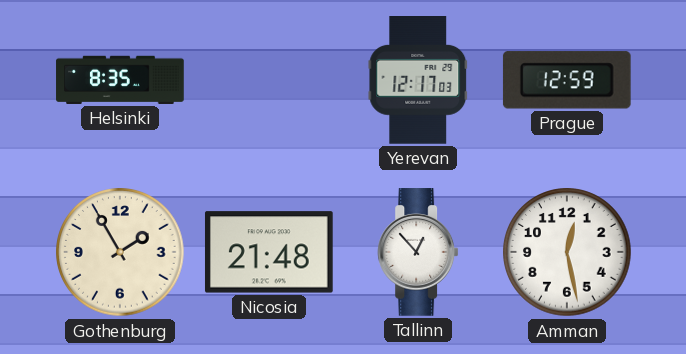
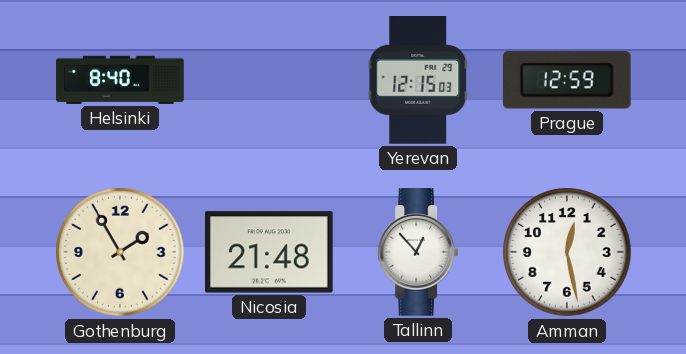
Helsinki: 8:35 -> 8:40
Yerevan: 12:17 -> 12:15
